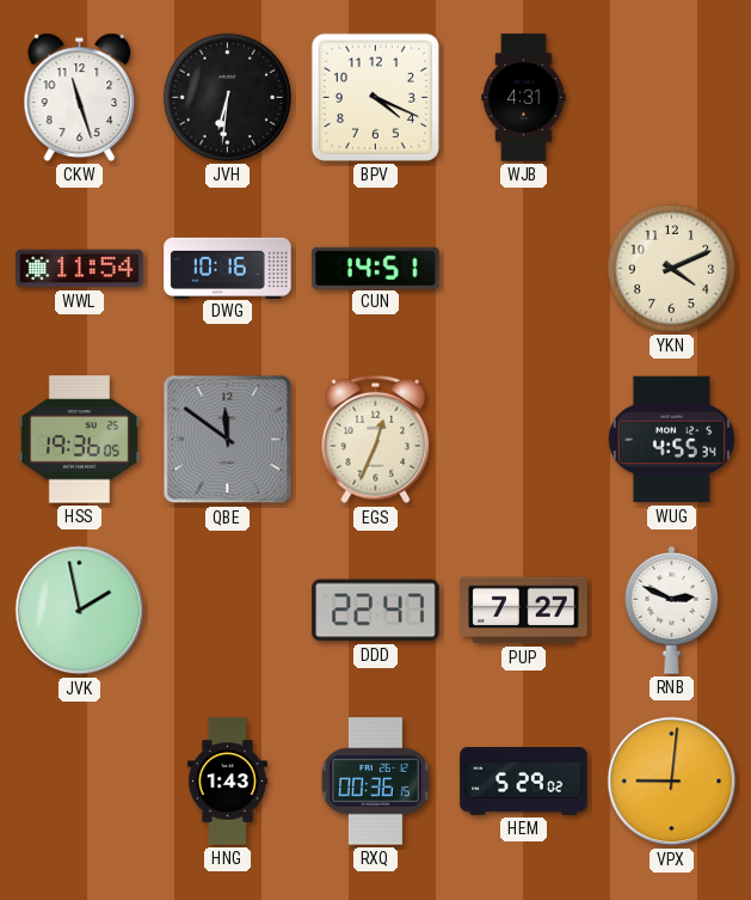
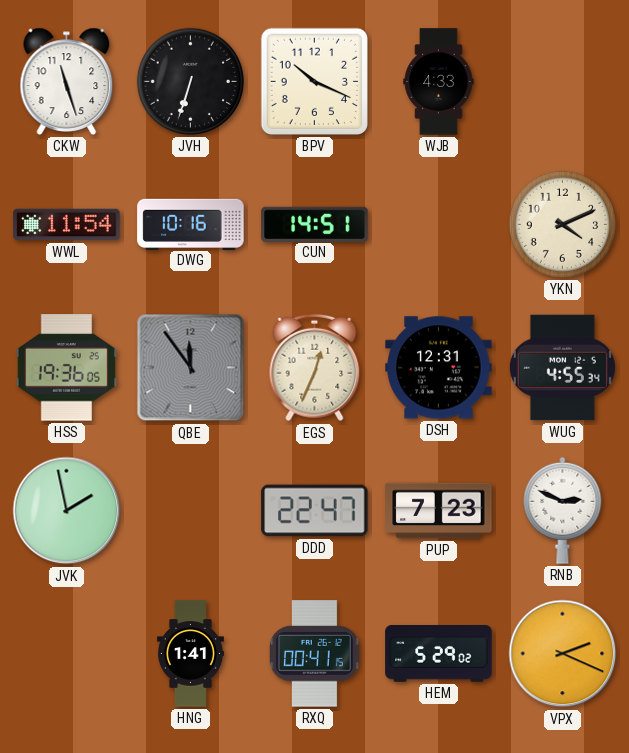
JVH: 6:31 -> 6:33
BPV: 4:19 -> 10:19
WJB: 4:31 -> 4:33
QBE: 11:51 -> 11:54
DSH: none -> 12:31
PUP: 7:27 -> 7:23
HNG: 1:43 -> 1:41
RXQ: 00:36 -> 00:41
VPX: 9:01 -> 2:19
